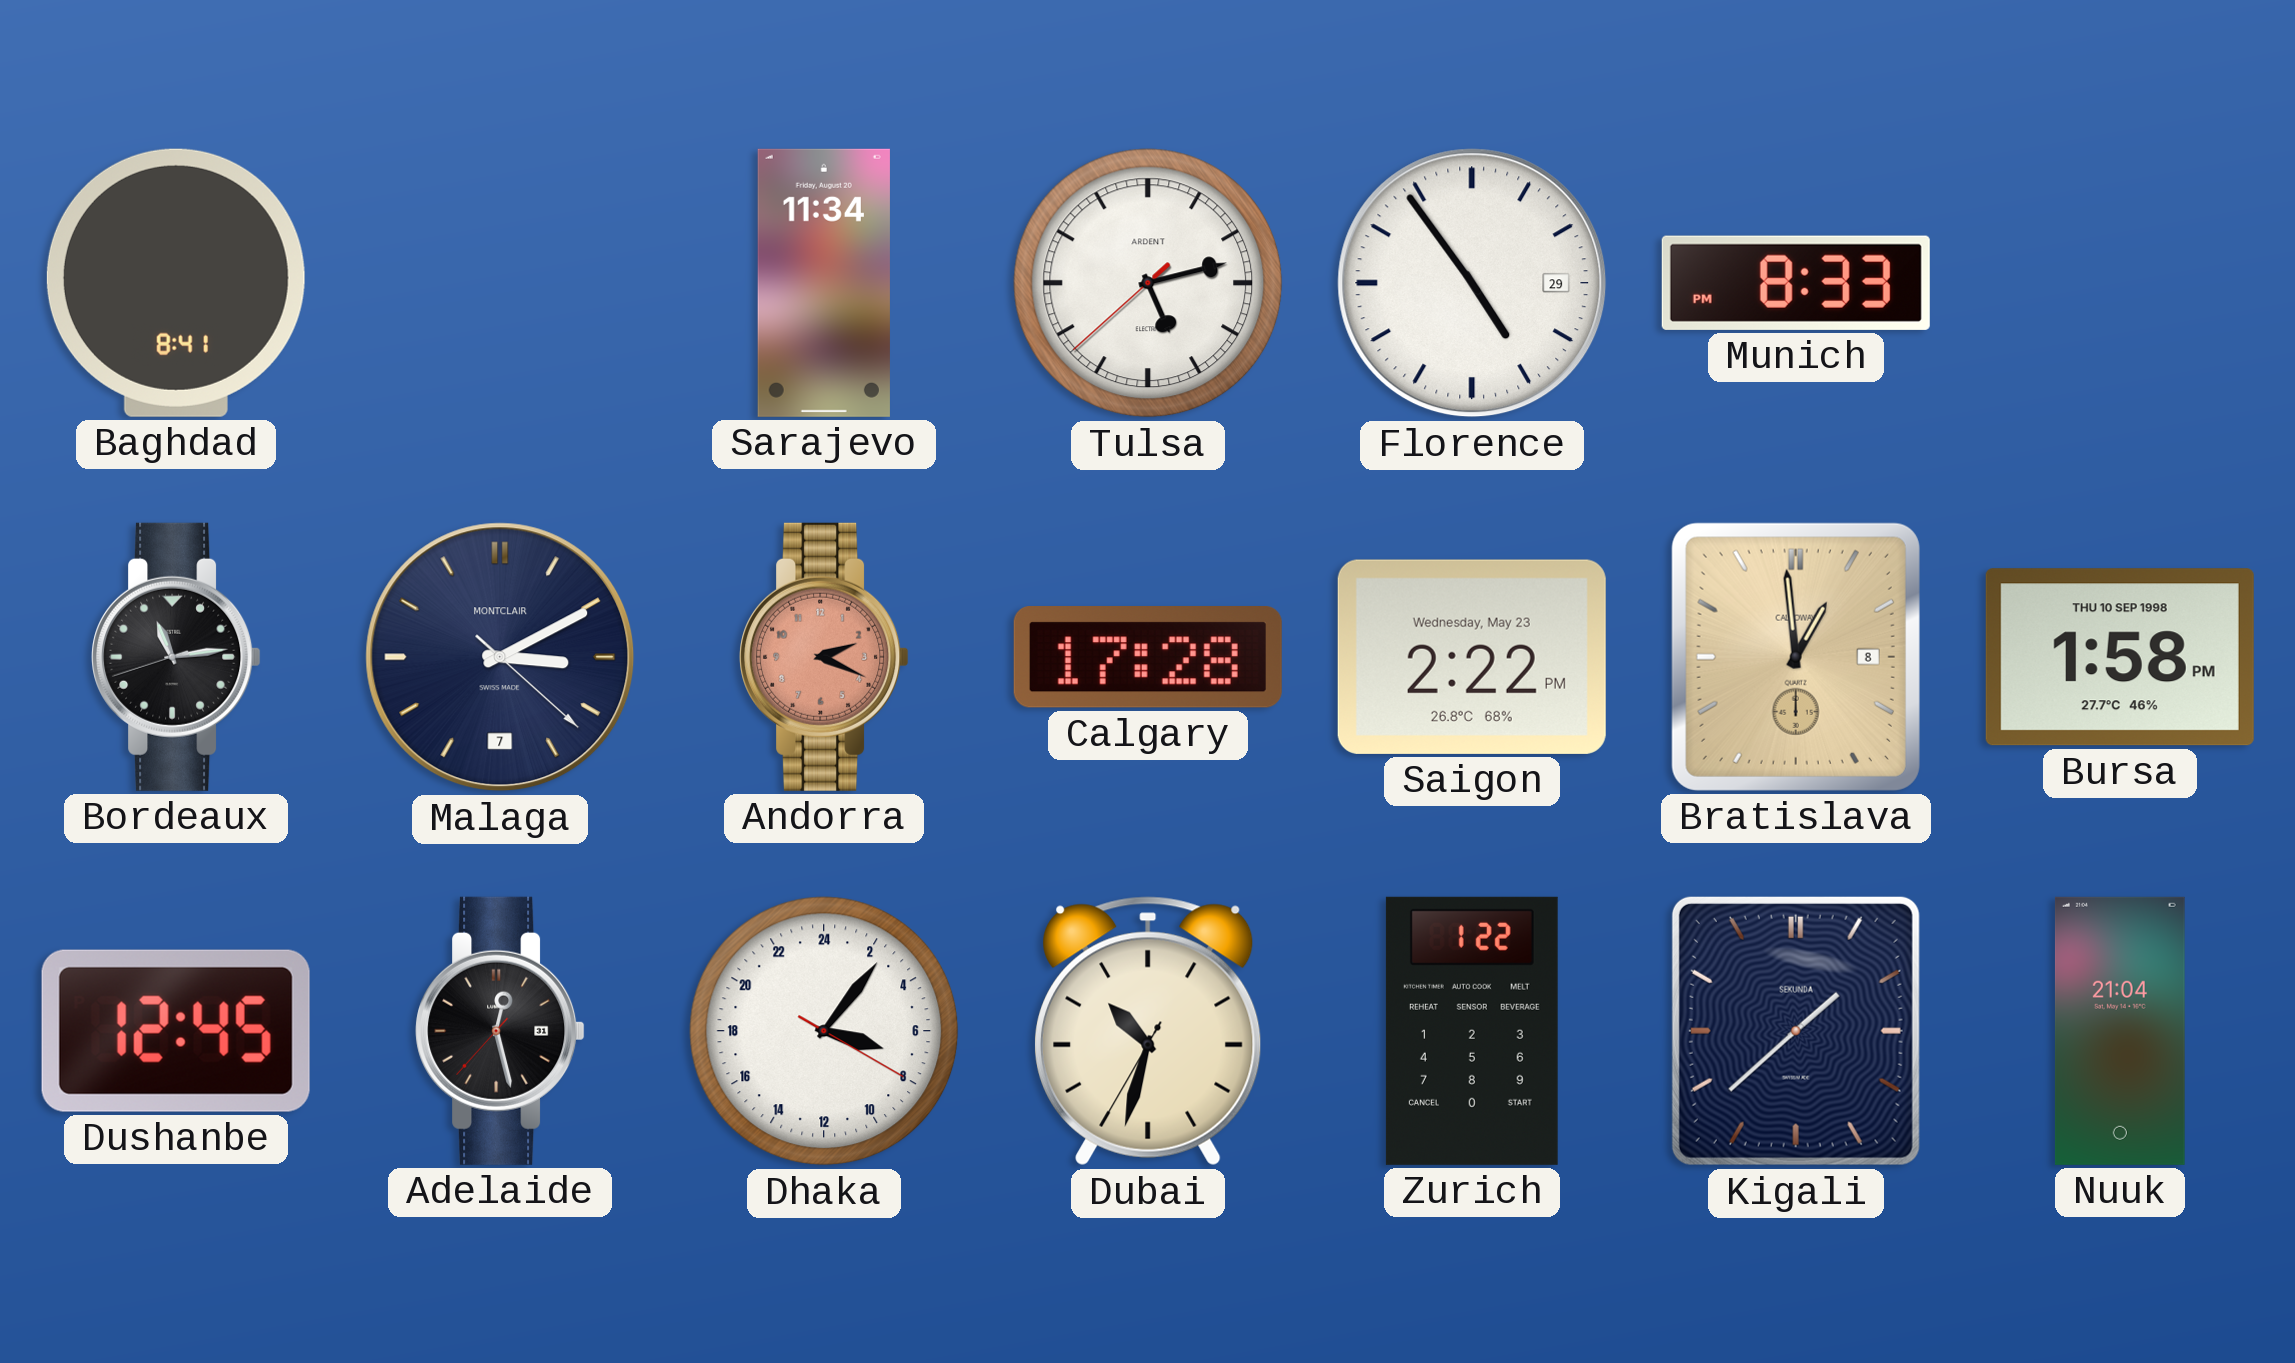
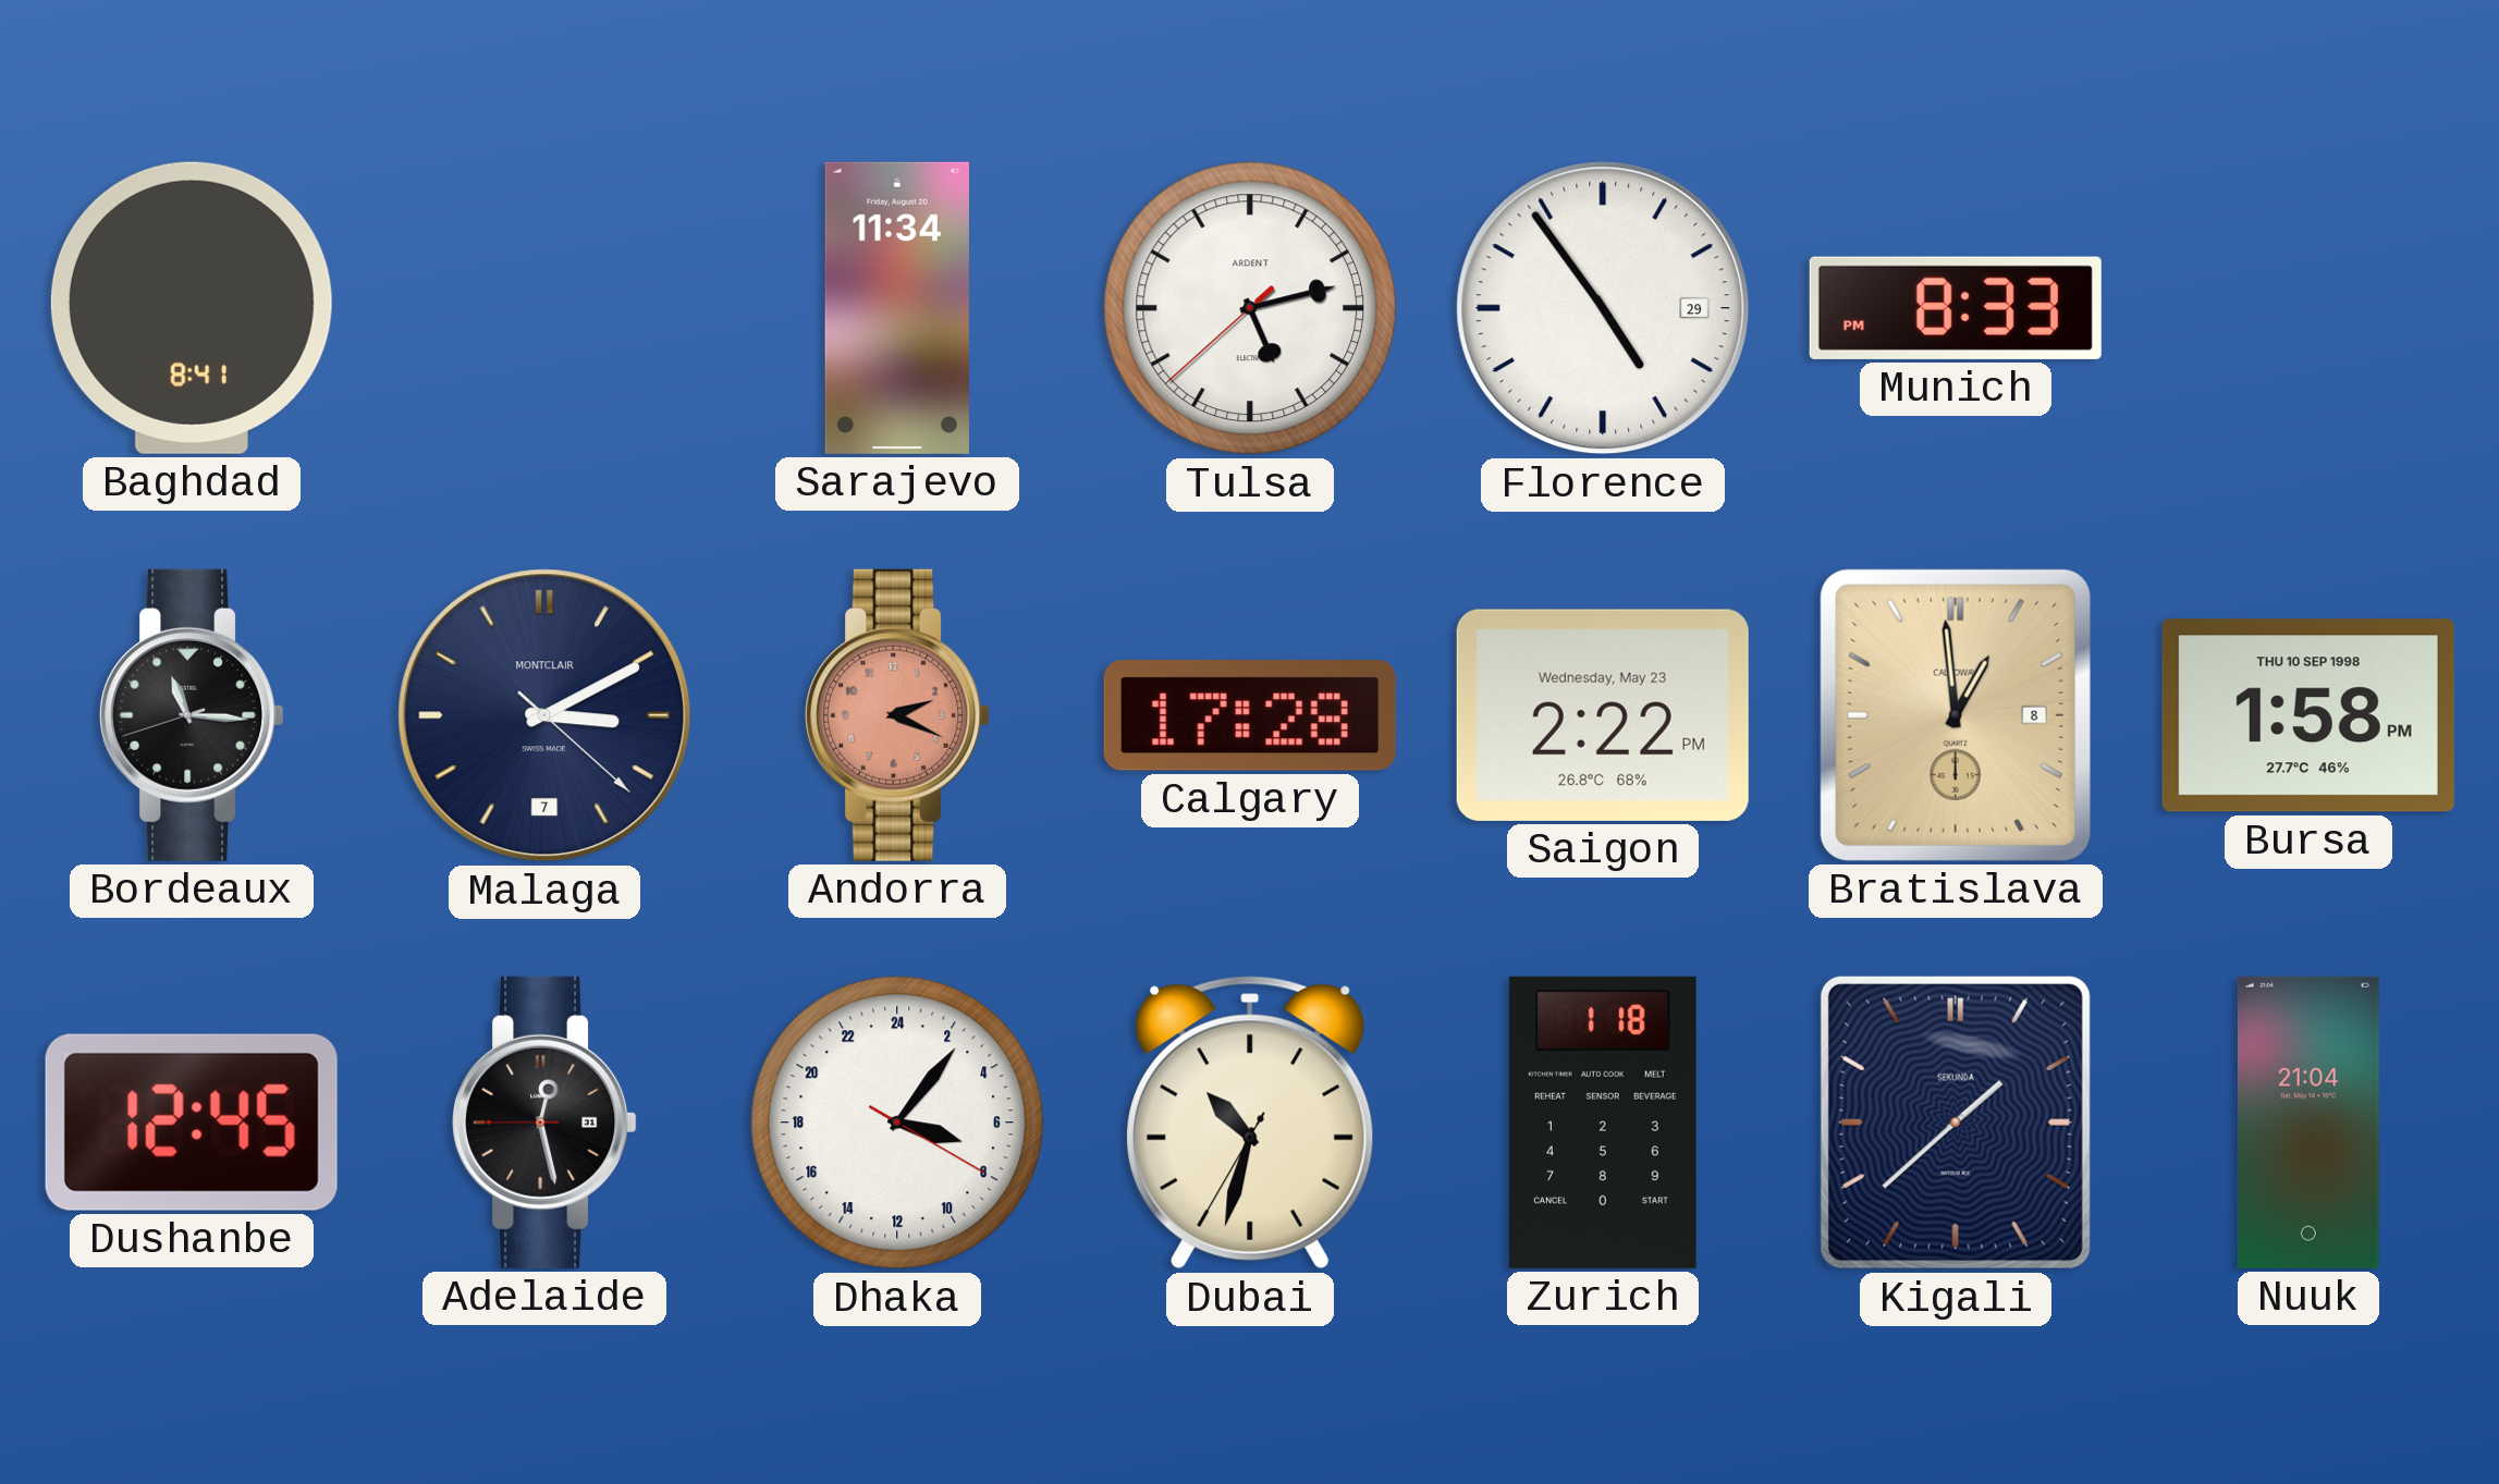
Bordeaux: 11:13 -> 11:15
Adelaide: 12:27:37 -> 12:27:45
Zurich: 1:22 -> 1:18
